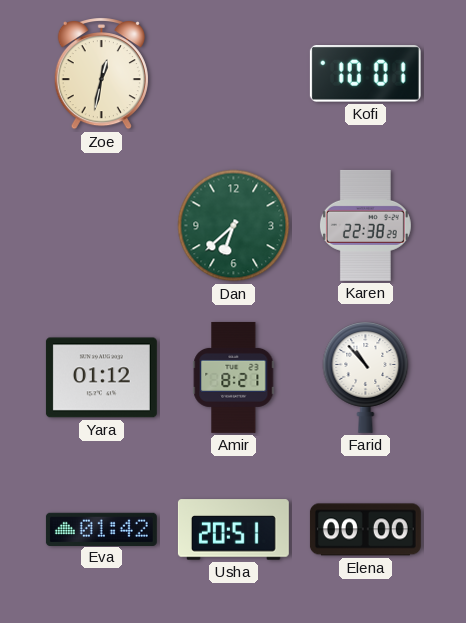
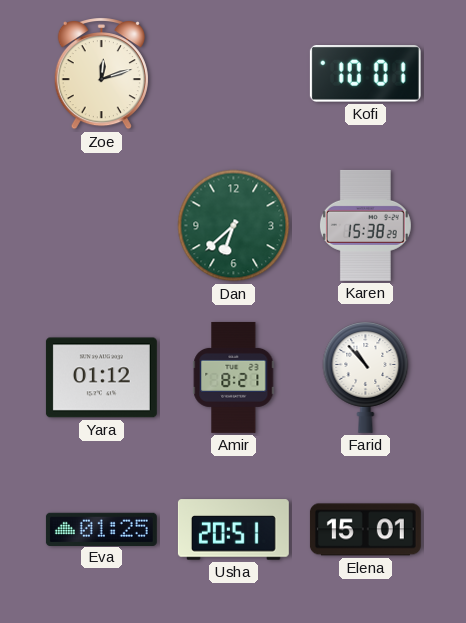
Zoe: 12:32 -> 12:12
Karen: 22:38 -> 15:38
Eva: 01:42 -> 01:25
Elena: 00:00 -> 15:01
